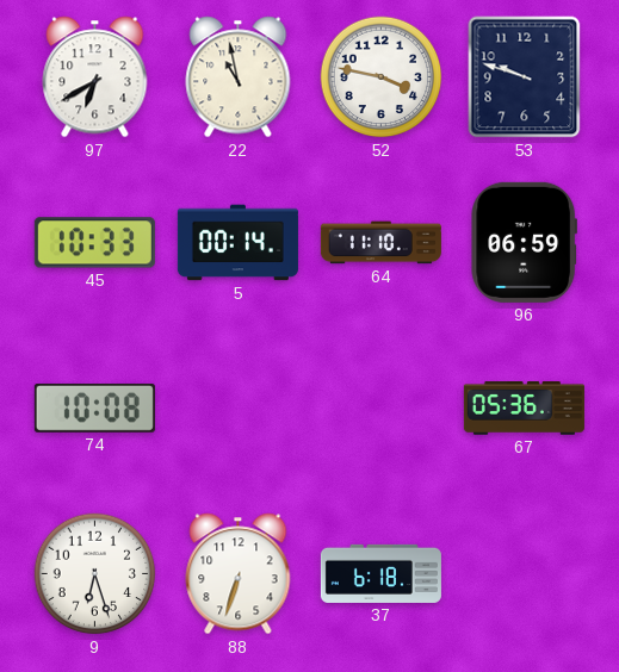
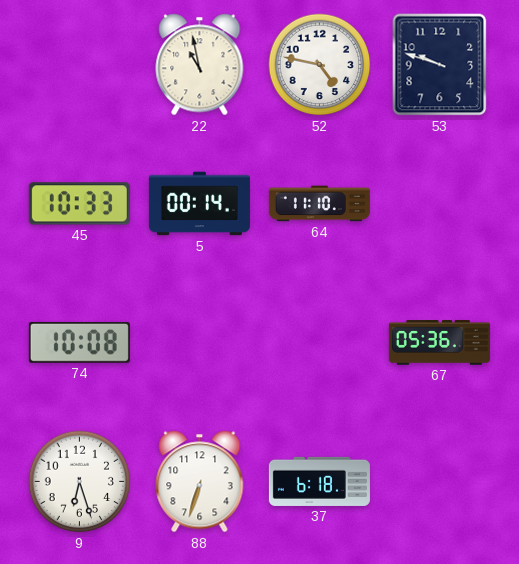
97: 6:40 -> none
52: 3:47 -> 4:47
96: 06:59 -> none
